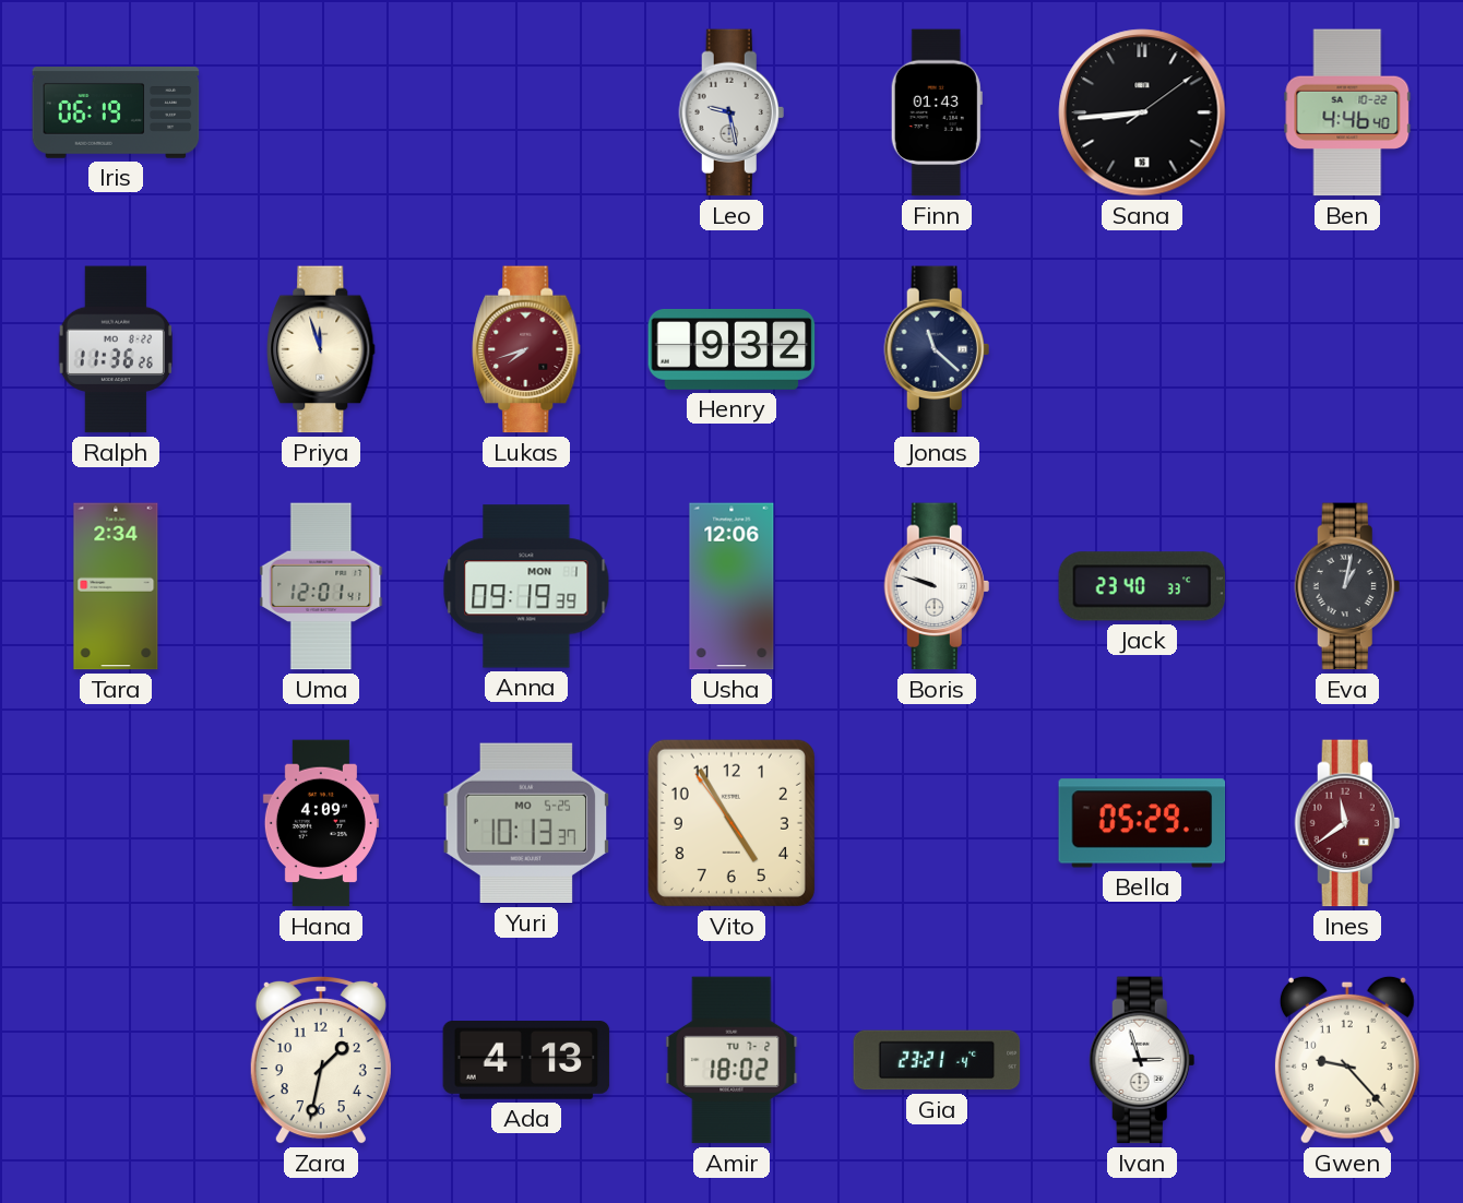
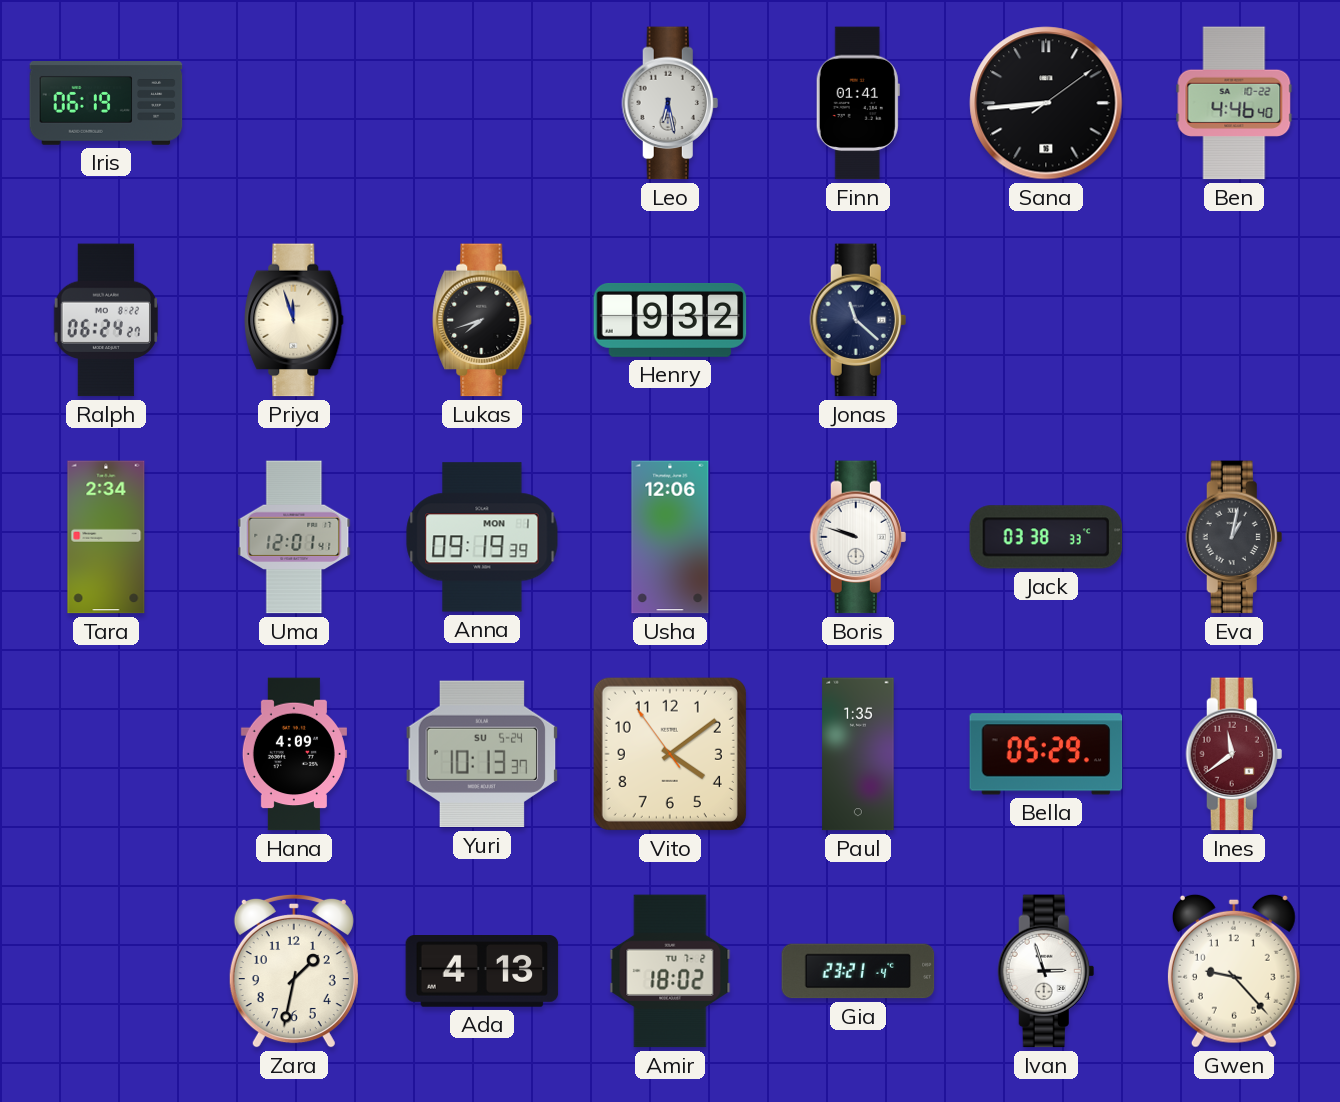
Leo: 9:28 -> 6:28
Finn: 01:43 -> 01:41
Ralph: 11:36 -> 06:24
Lukas dial: burgundy -> black
Jack: 23:40 -> 03:38
Yuri date: MO 5-25 -> SU 5-24
Vito: 4:54 -> 4:08
Paul: none -> 1:35
